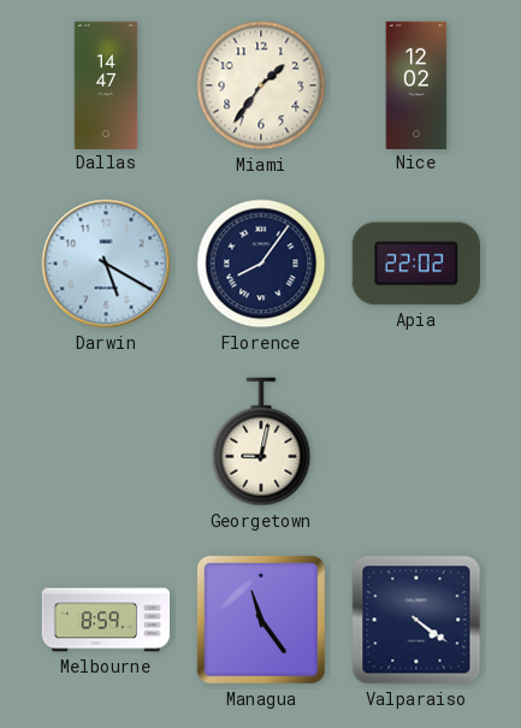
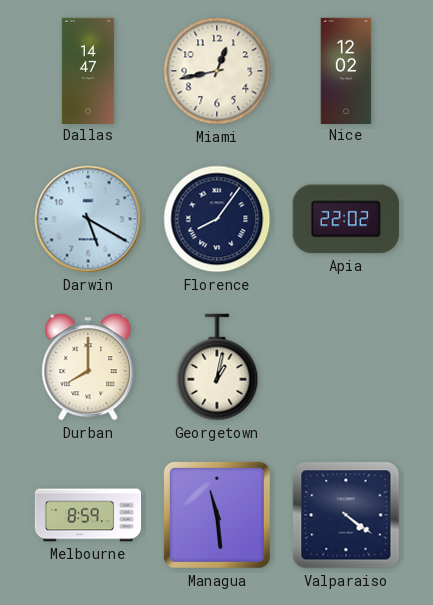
Miami: 1:36 -> 12:43
Durban: none -> 8:00
Georgetown: 9:02 -> 1:02
Managua: 11:24 -> 11:29
